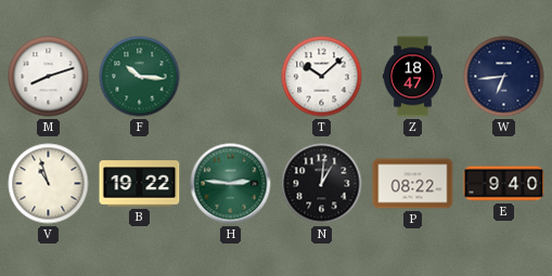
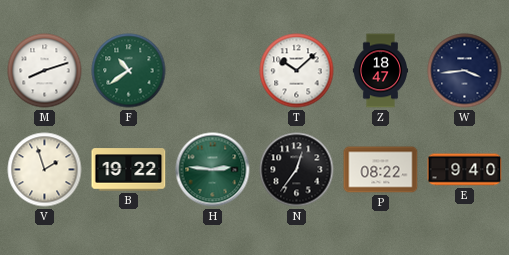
F: 10:16 -> 10:39
W: 6:44 -> 3:44
V: 10:57 -> 1:57
N: 1:01 -> 12:36
